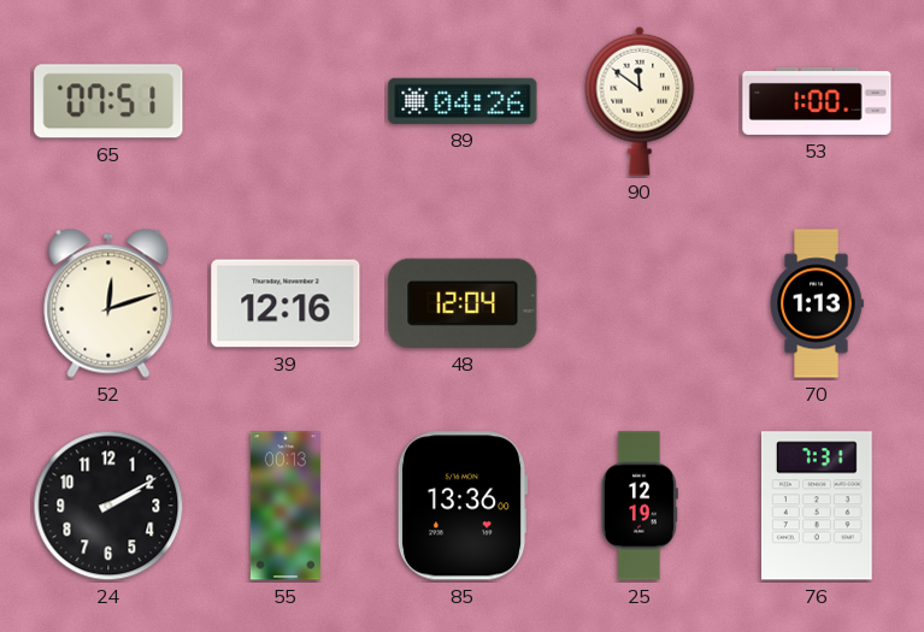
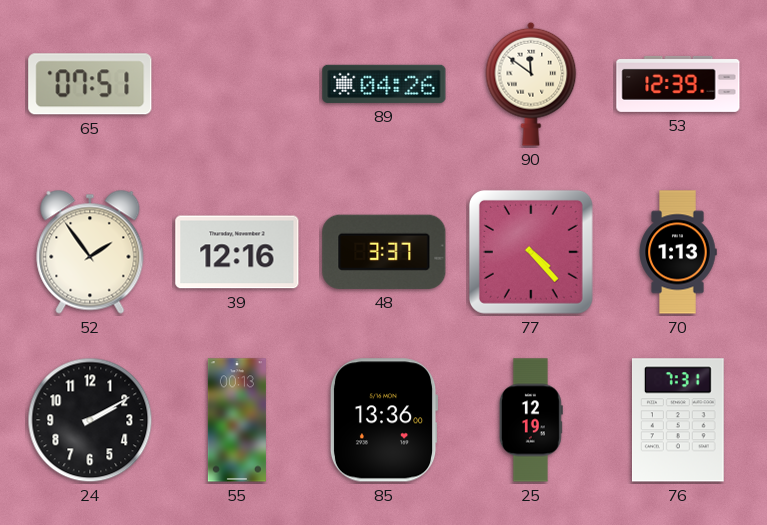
53: 1:00 -> 12:39
52: 12:12 -> 1:54
48: 12:04 -> 3:37
77: none -> 4:23
